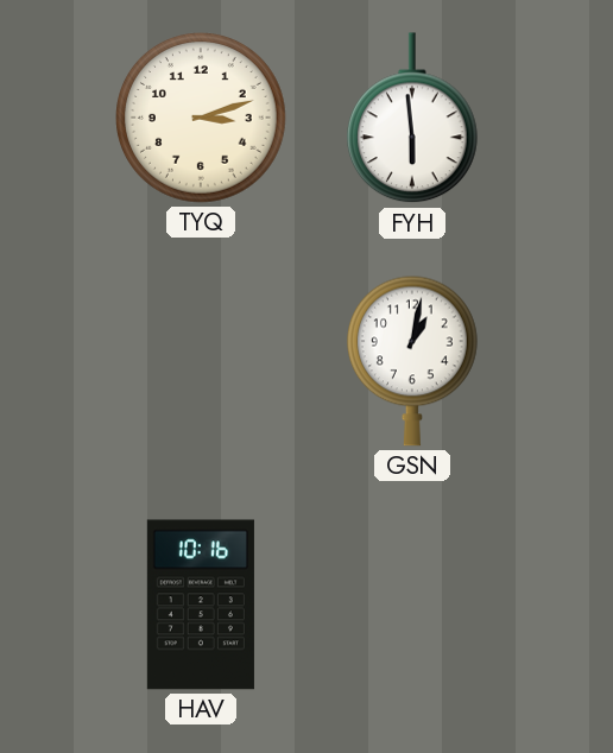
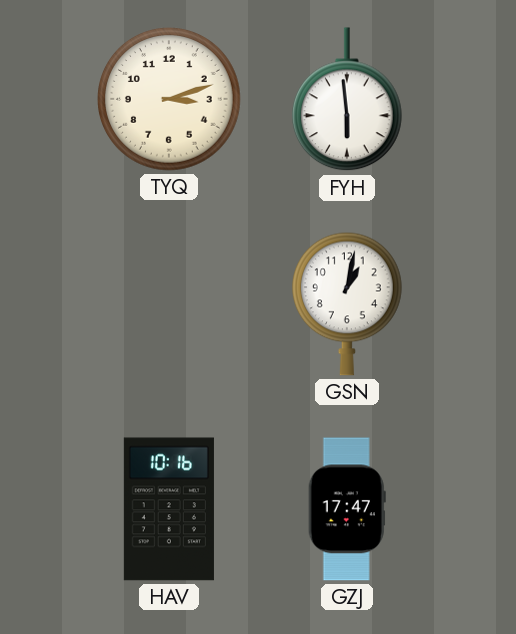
GZJ: none -> 17:47
